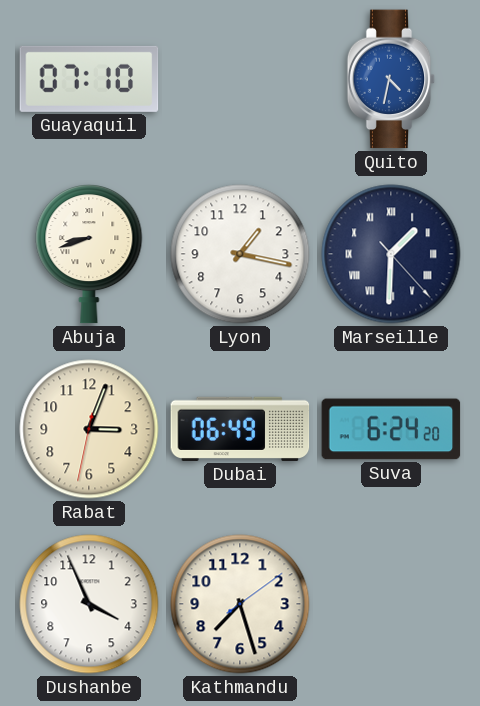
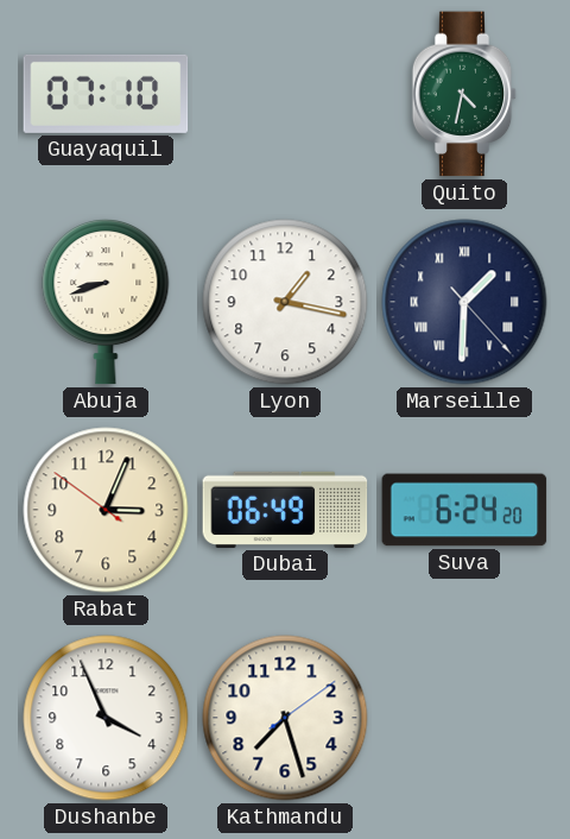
Quito dial: blue -> green
Rabat: 3:03:32 -> 3:03:51
